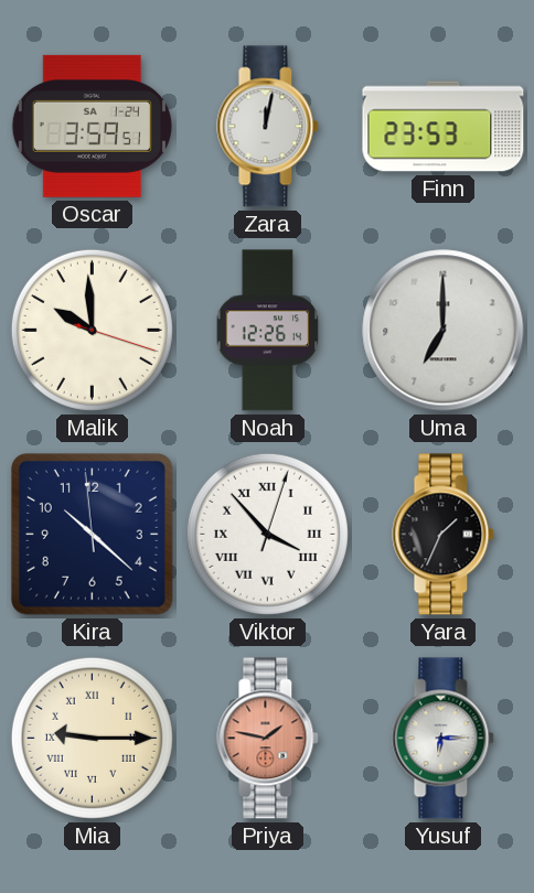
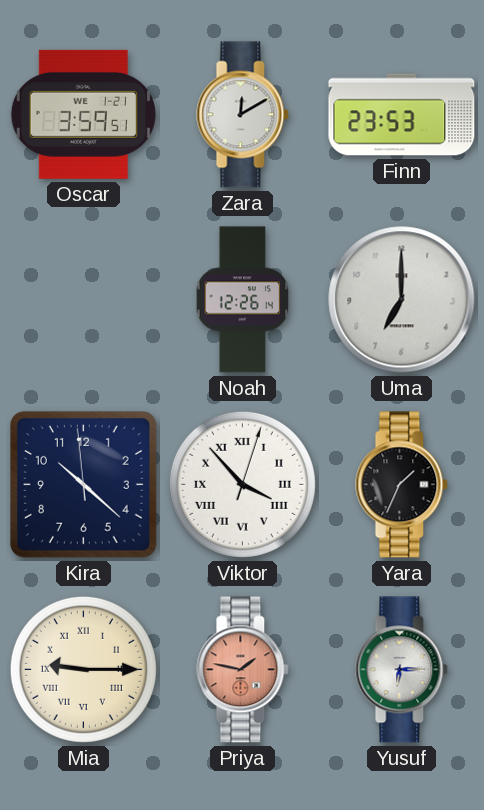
Oscar date: SA 1-24 -> WE 1-21
Zara: 12:02 -> 12:10
Malik: 9:59 -> none
